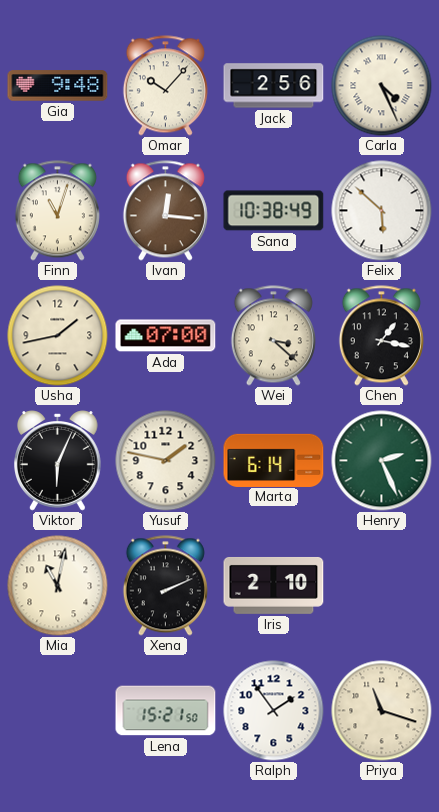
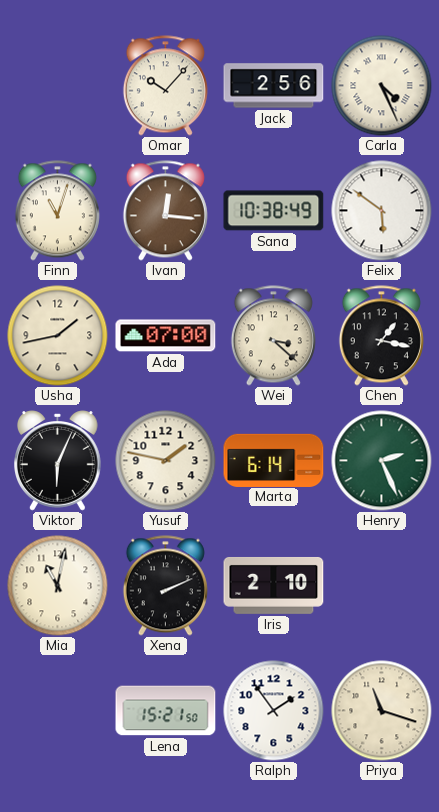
Gia: 9:48 -> none
Felix: 5:52 -> 5:51
